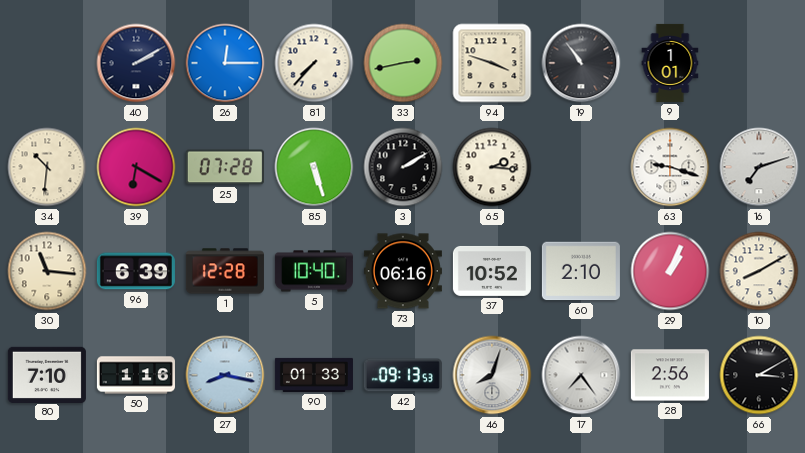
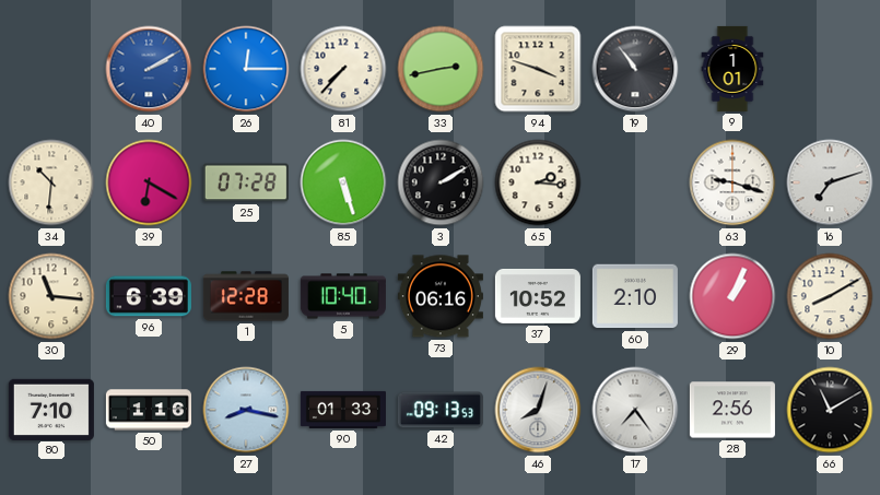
40 dial: navy -> blue
66: 3:10 -> 11:10
